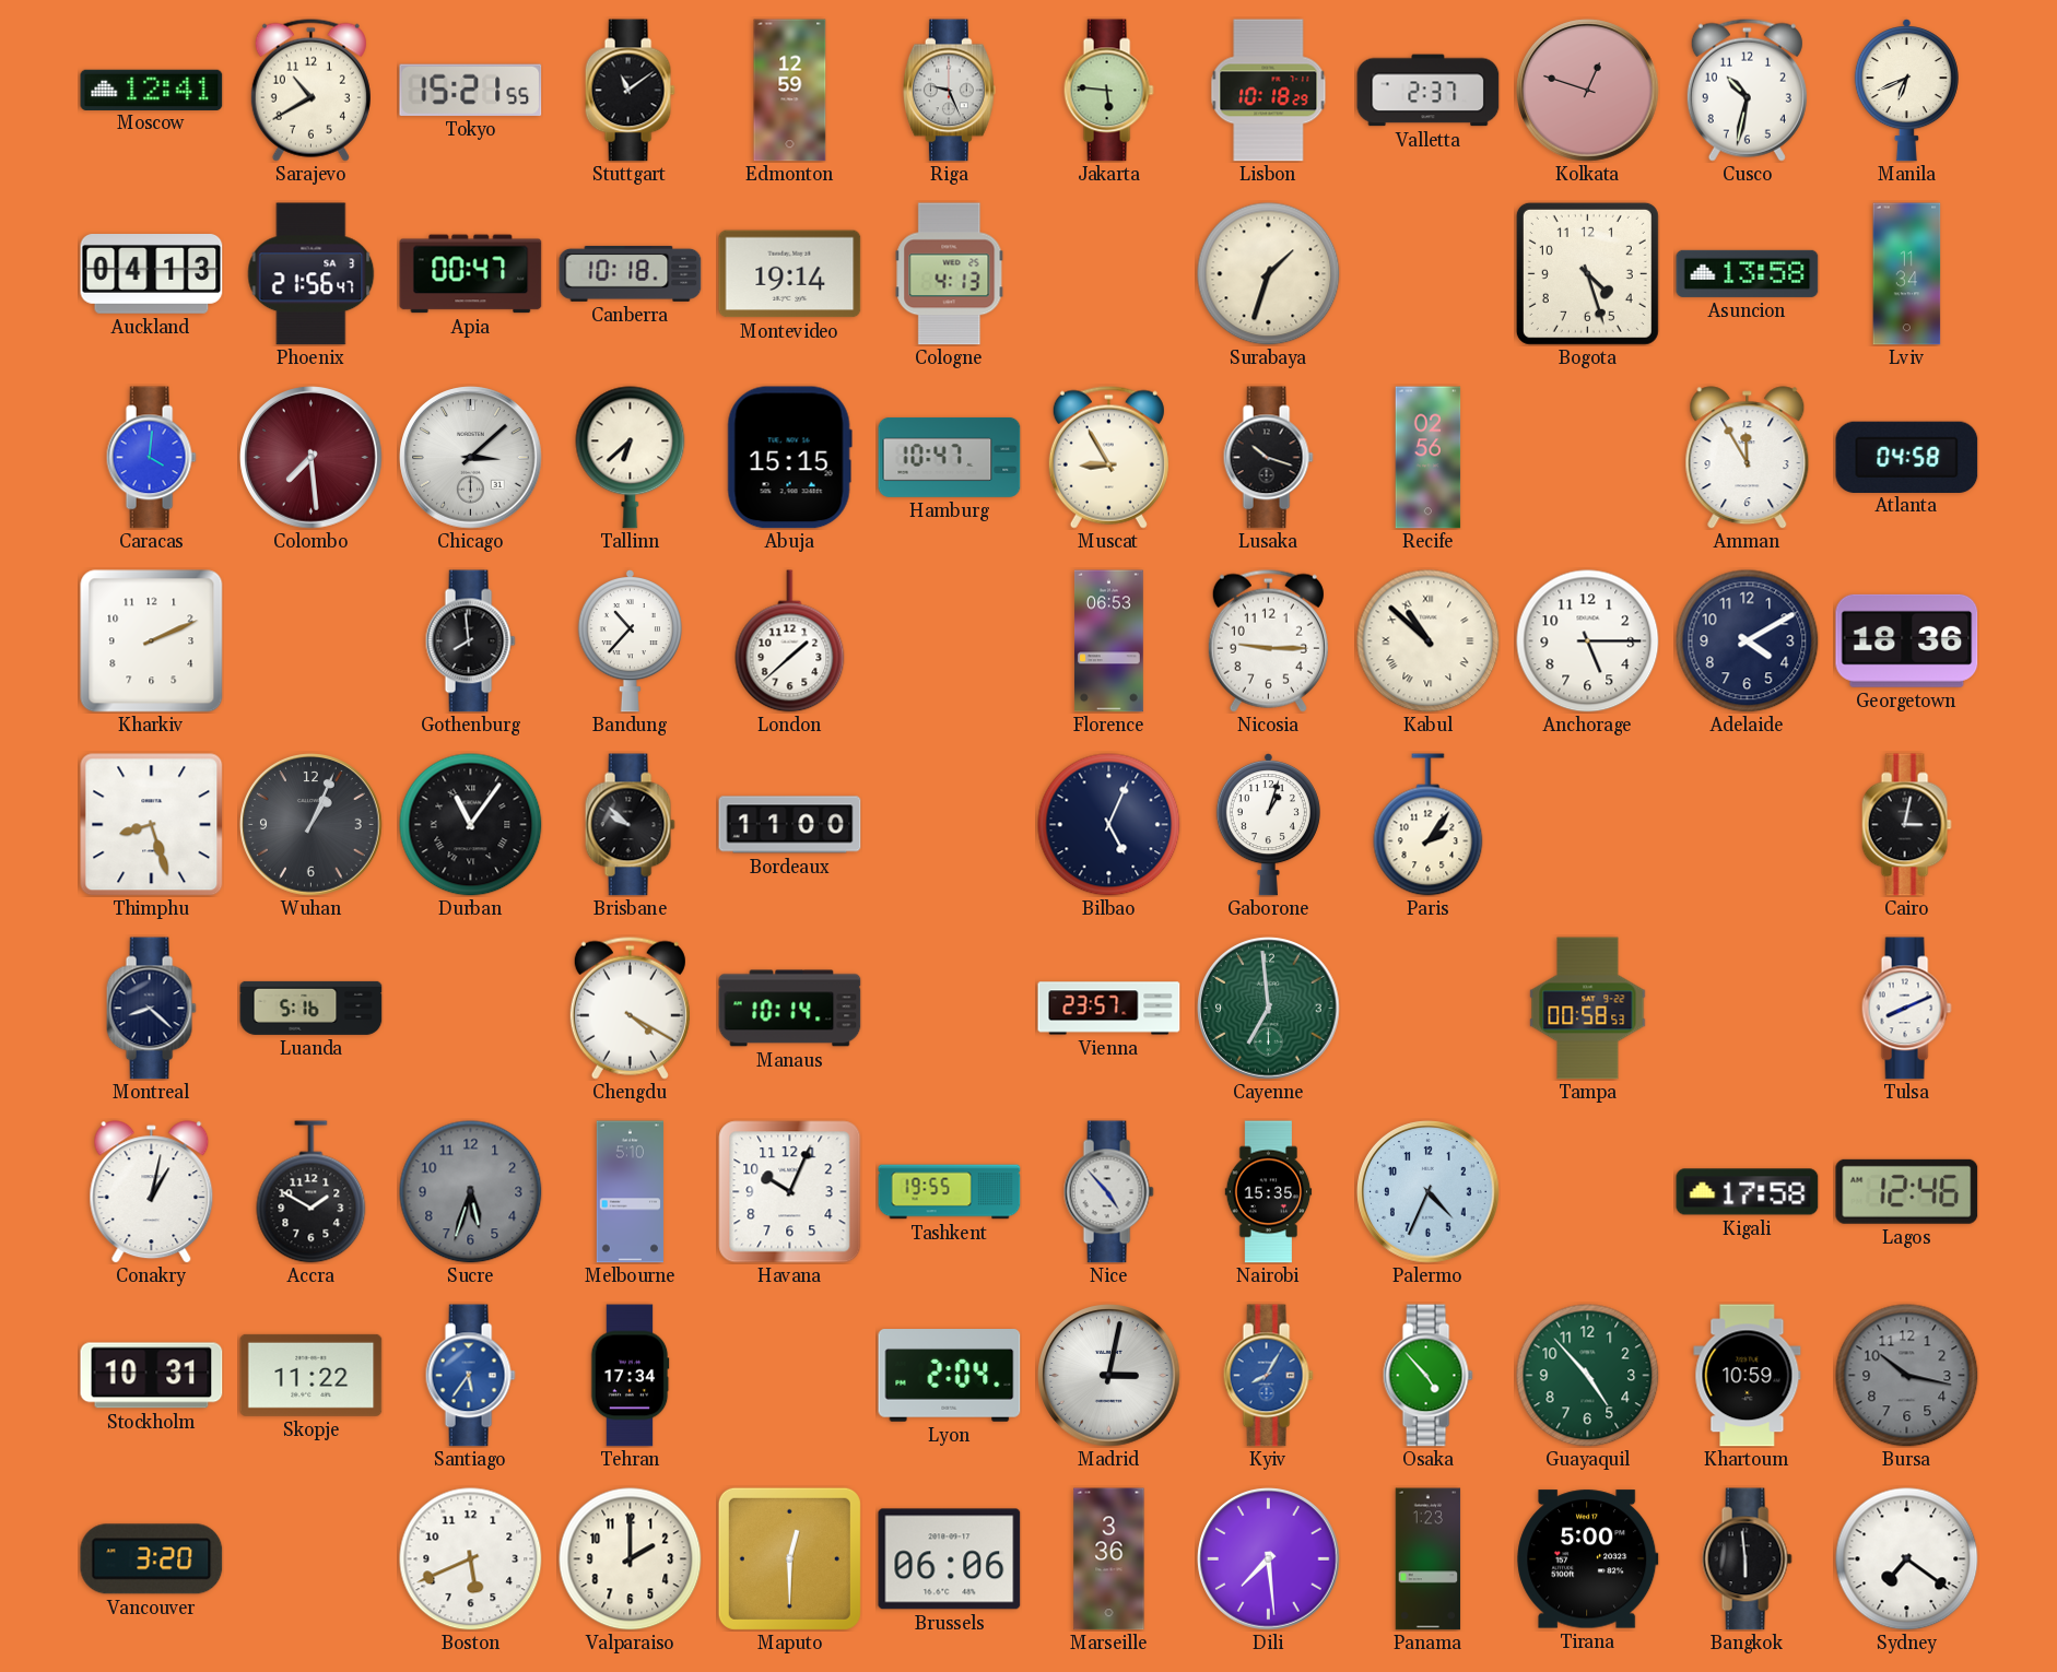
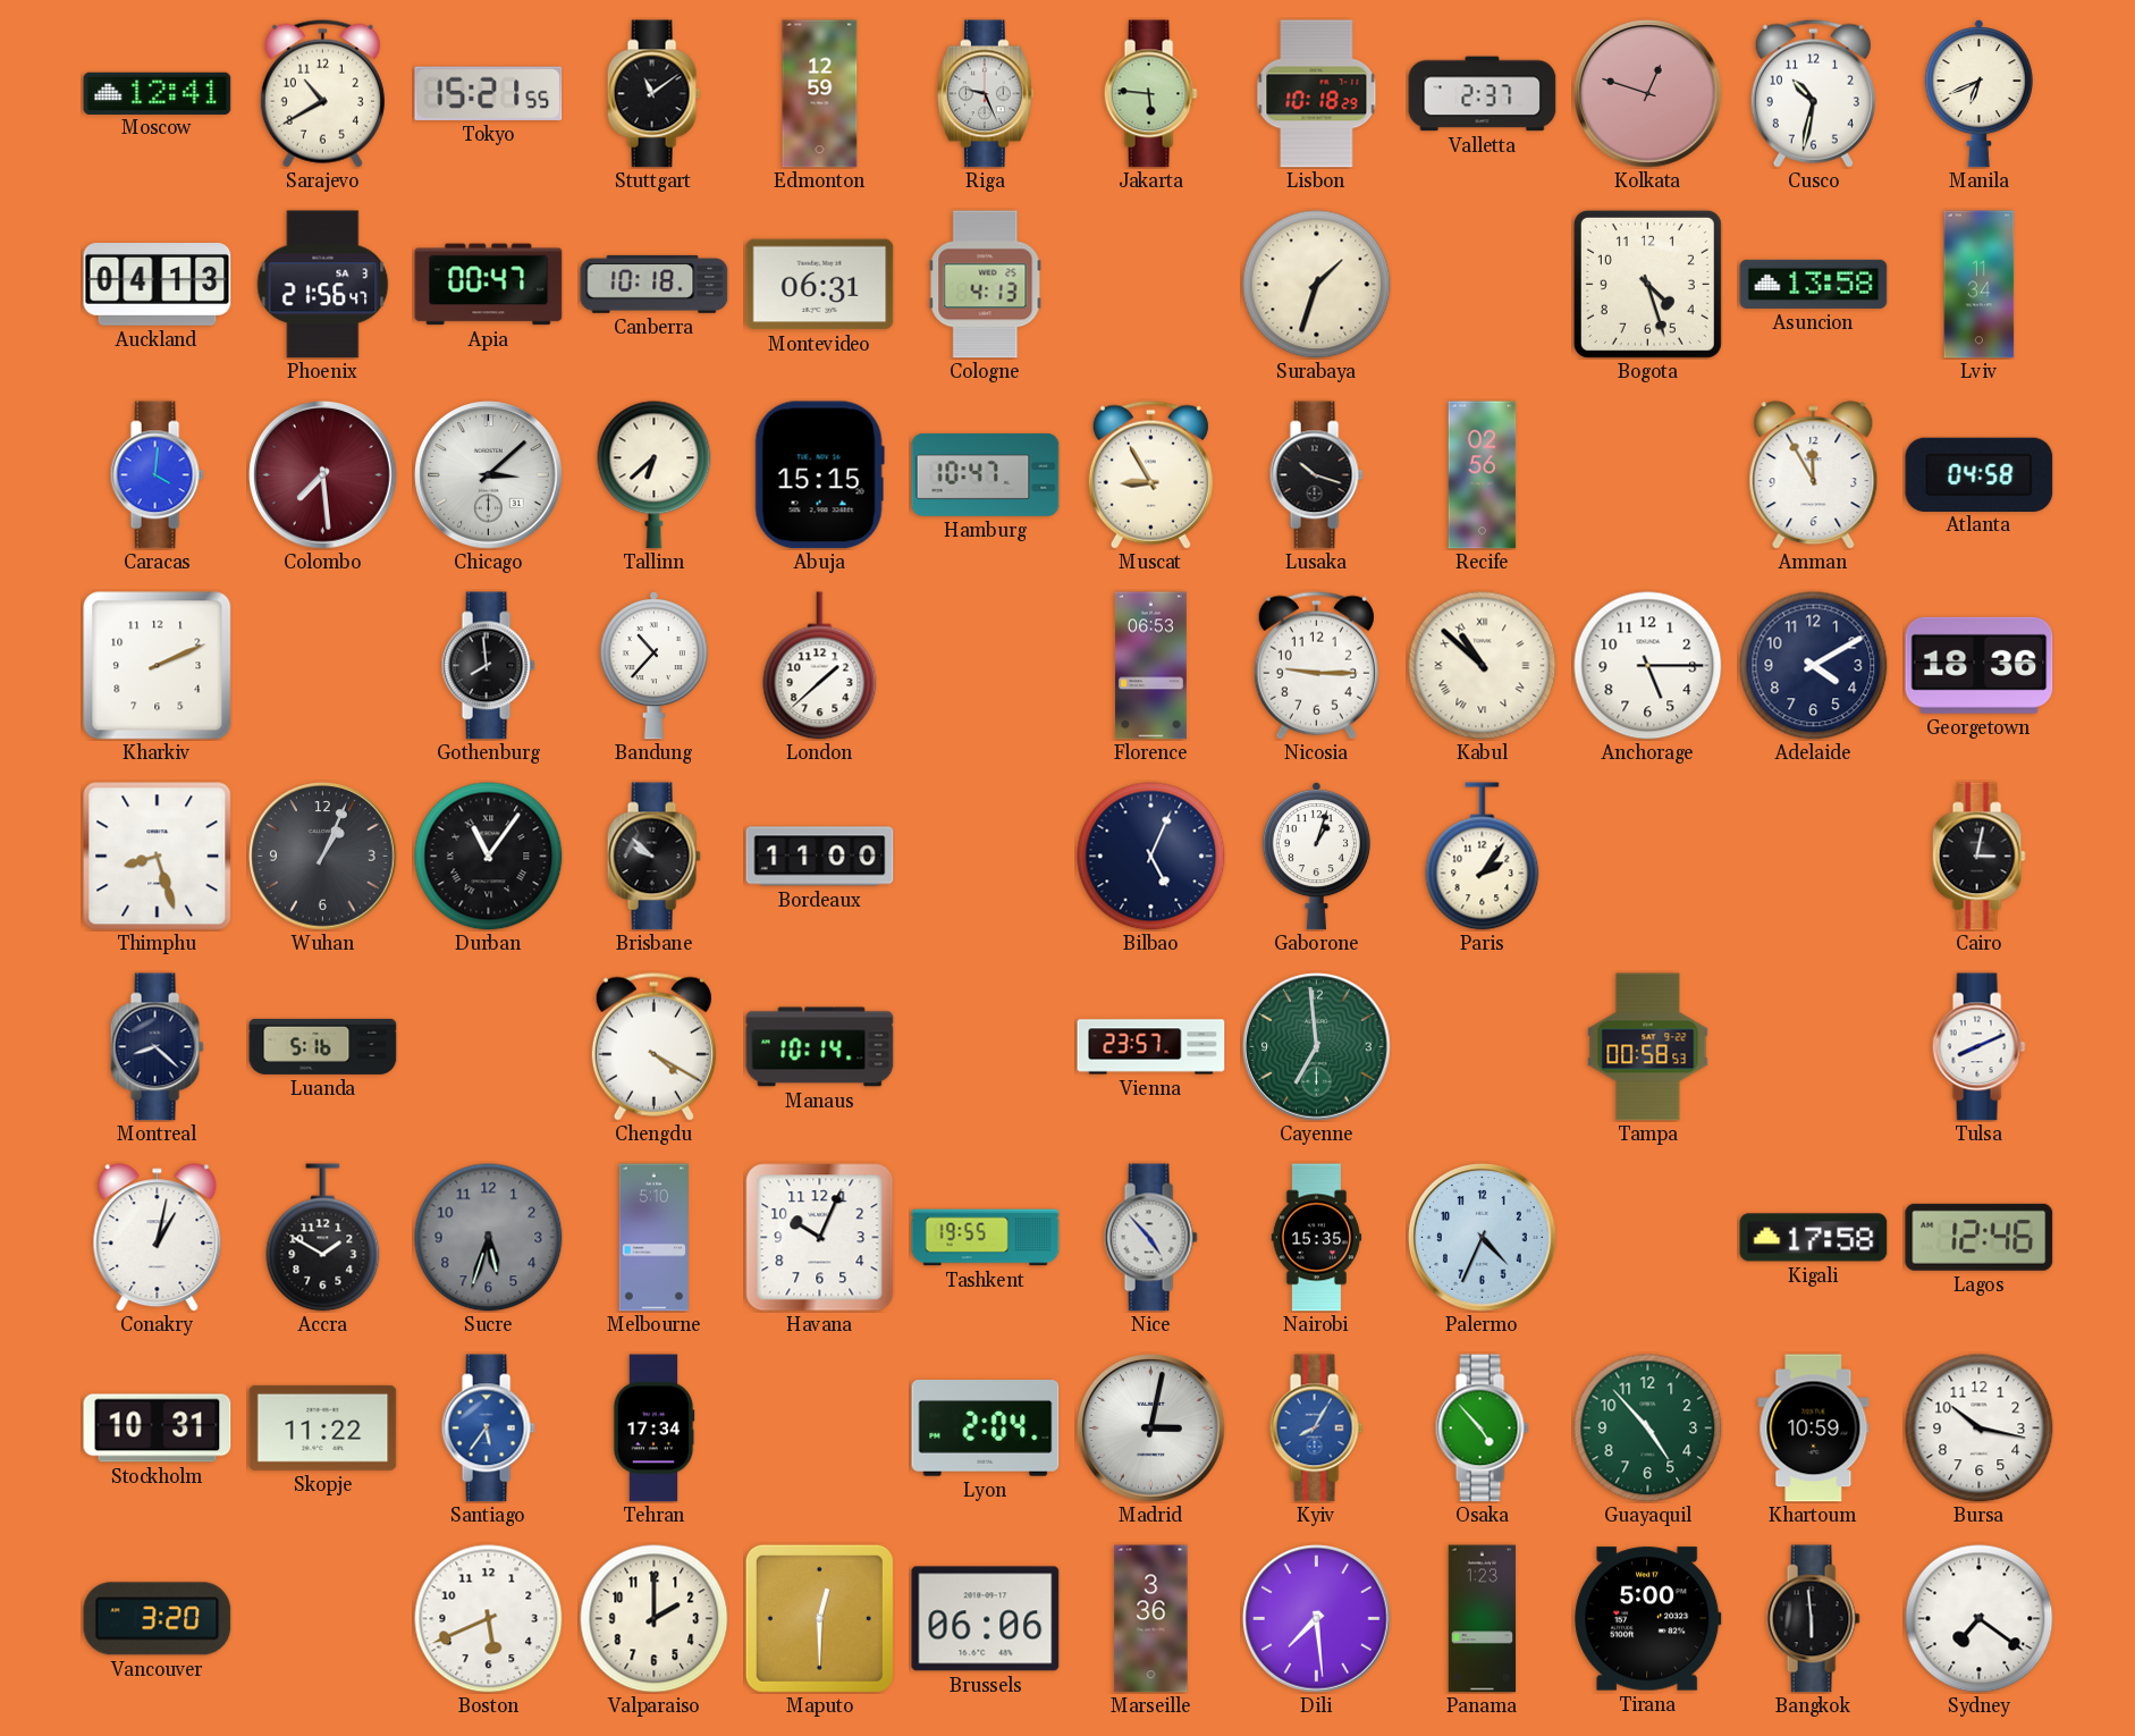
Montevideo: 19:14 -> 06:31
Bursa dial: grey -> white
